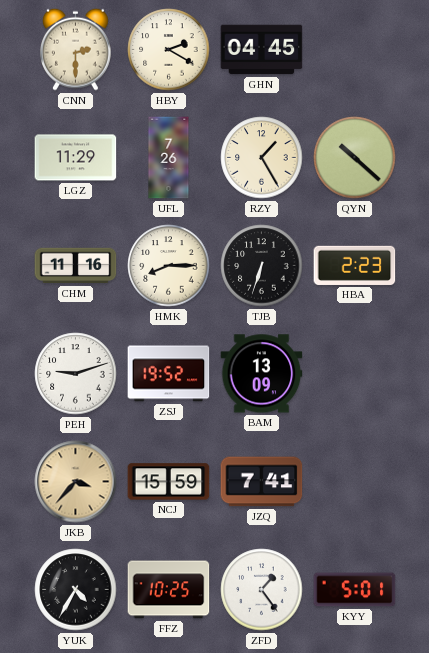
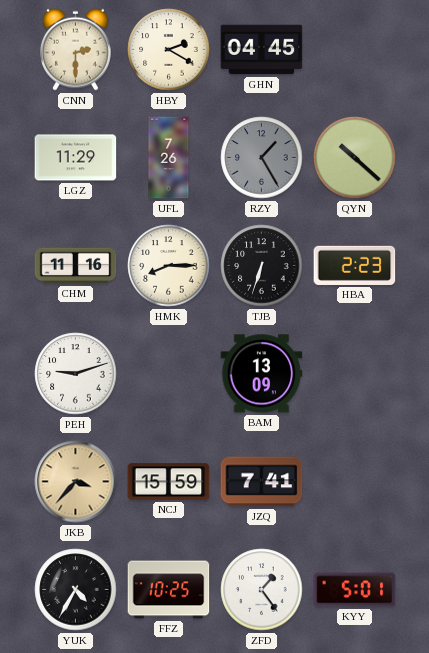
RZY dial: cream -> grey
ZSJ: 19:52 -> none
